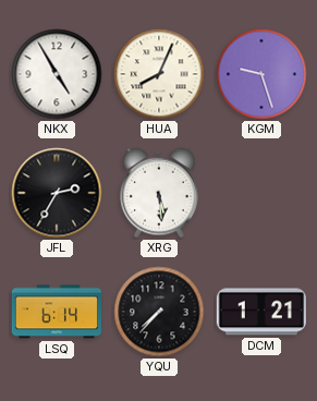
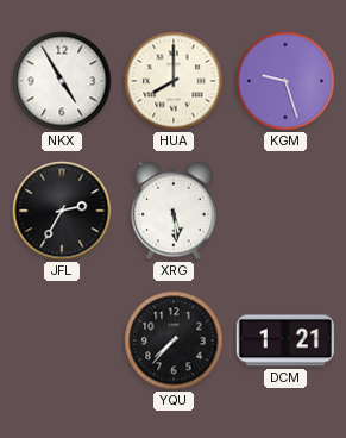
HUA: 8:04 -> 8:00
LSQ: 6:14 -> none
